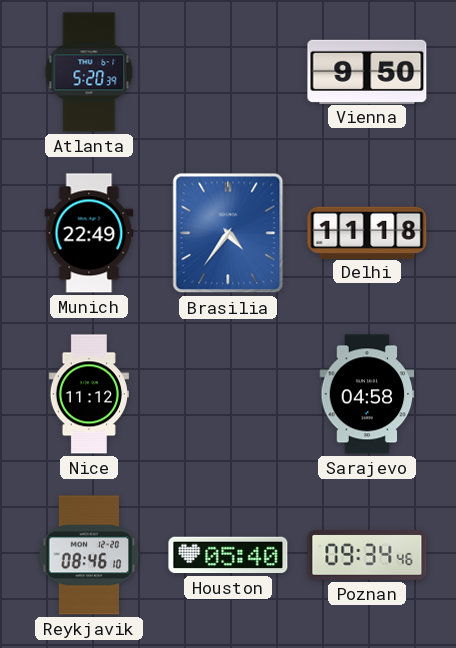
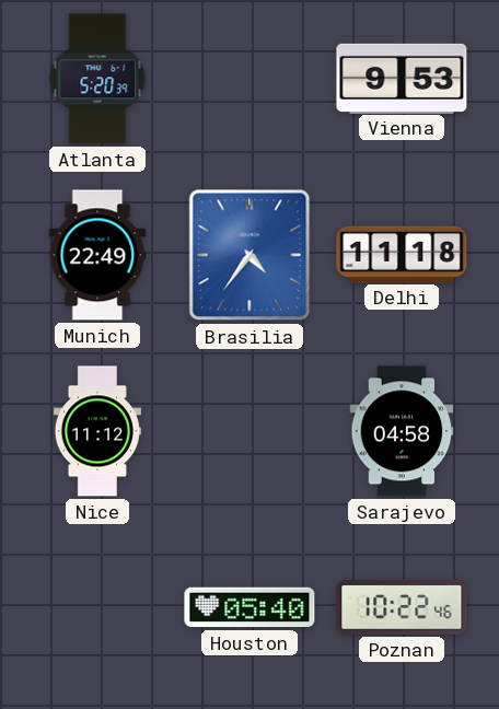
Vienna: 9:50 -> 9:53
Reykjavik: 08:46 -> none
Poznan: 09:34 -> 10:22
